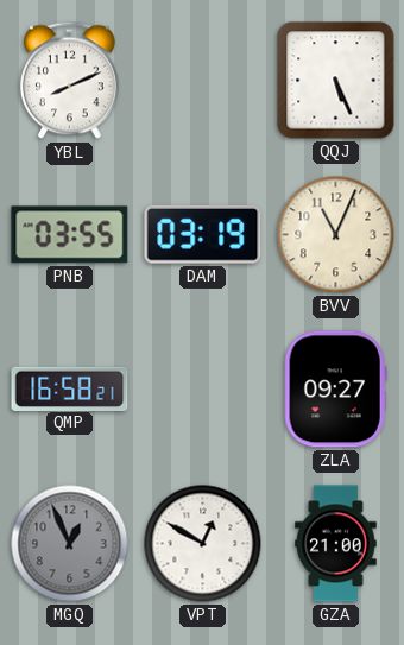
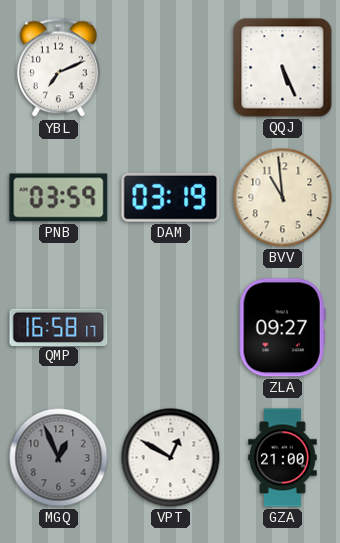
YBL: 8:11 -> 7:11
PNB: 03:55 -> 03:59
BVV: 11:04 -> 10:59
QMP: 16:58:21 -> 16:58:17
